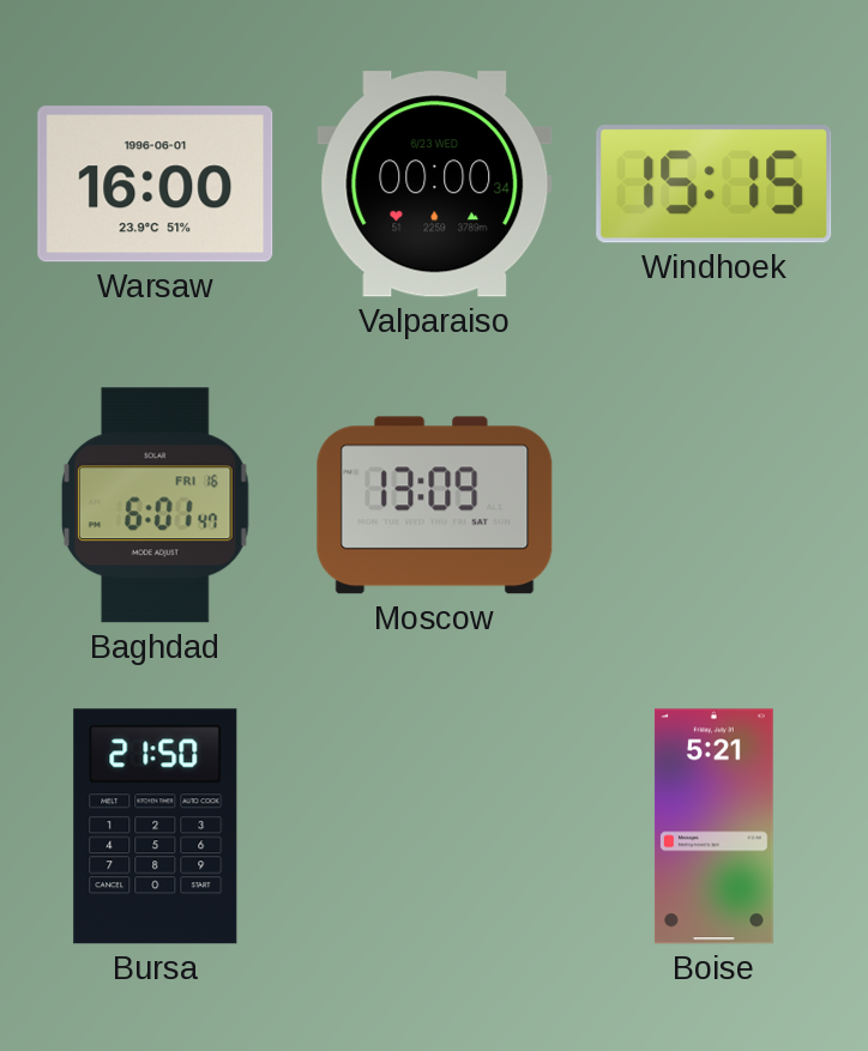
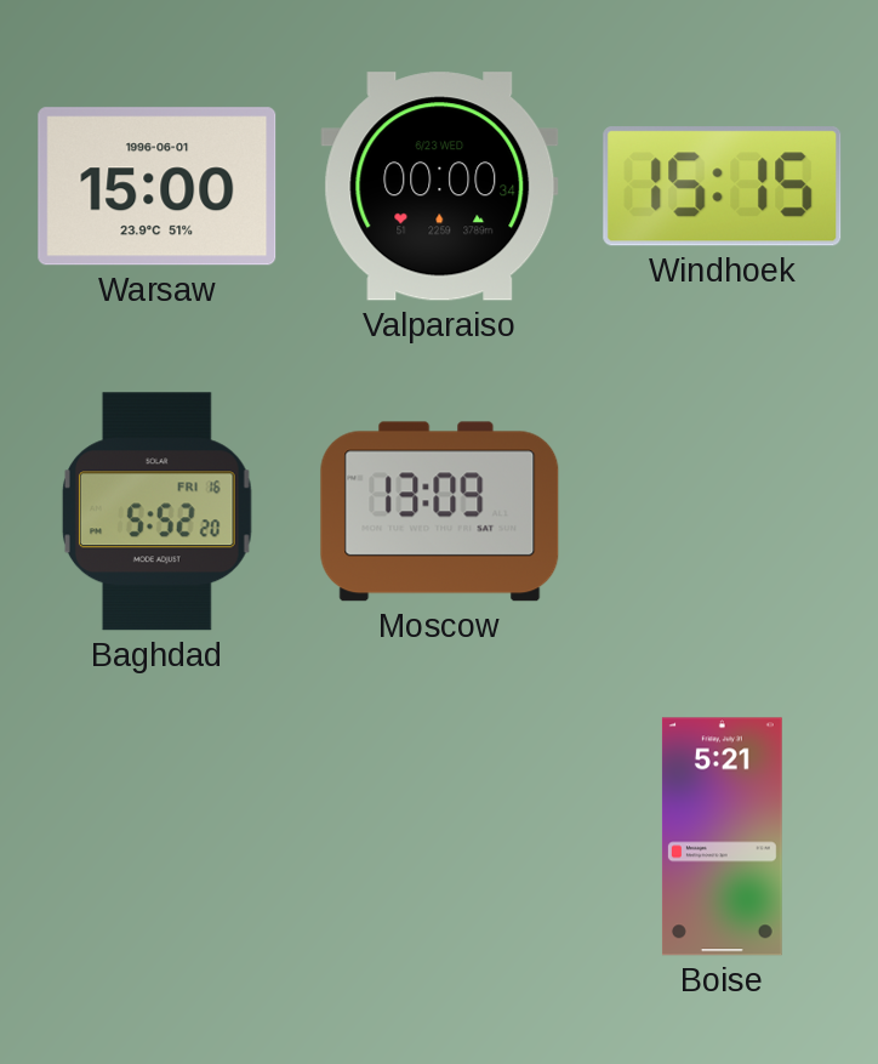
Warsaw: 16:00 -> 15:00
Baghdad: 6:01 -> 5:52
Bursa: 21:50 -> none
